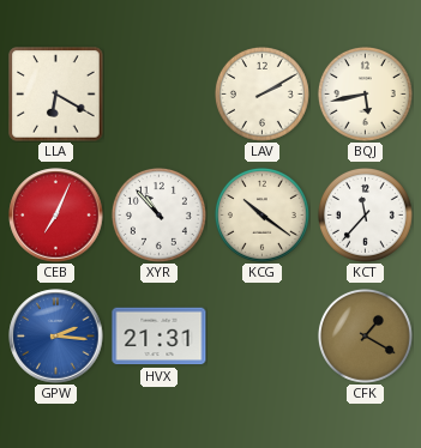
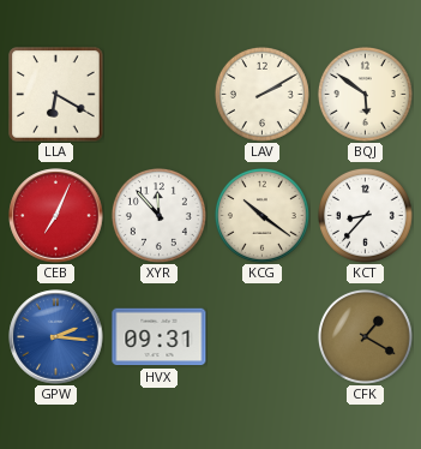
BQJ: 5:43 -> 5:51
XYR: 10:53 -> 11:53
KCT: 11:37 -> 8:37
HVX: 21:31 -> 09:31
